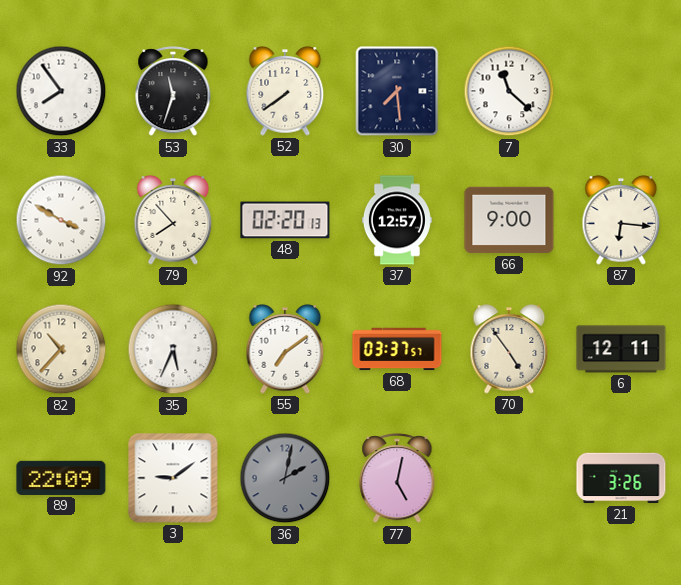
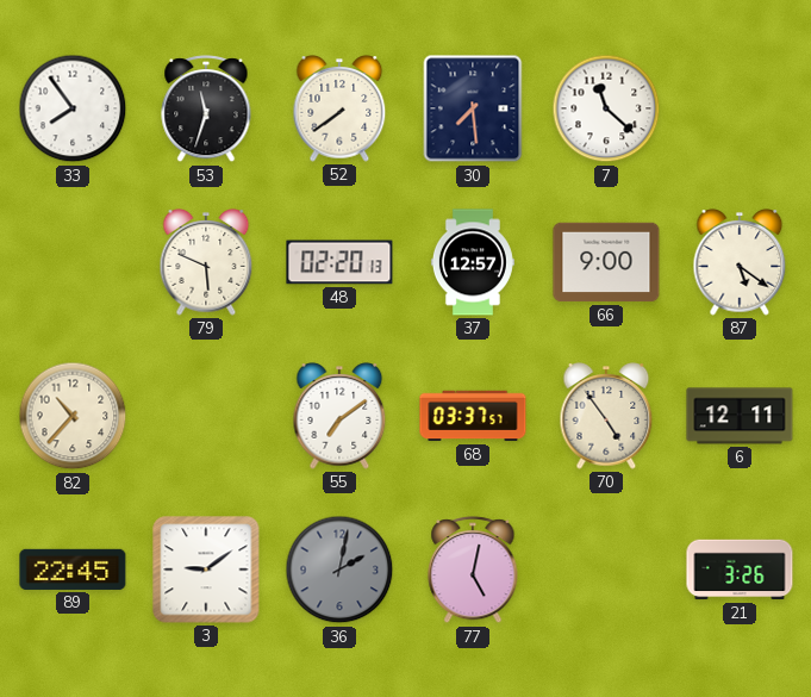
92: 3:50 -> none
79: 7:53 -> 5:49
87: 6:16 -> 5:21
35: 5:34 -> none
89: 22:09 -> 22:45
